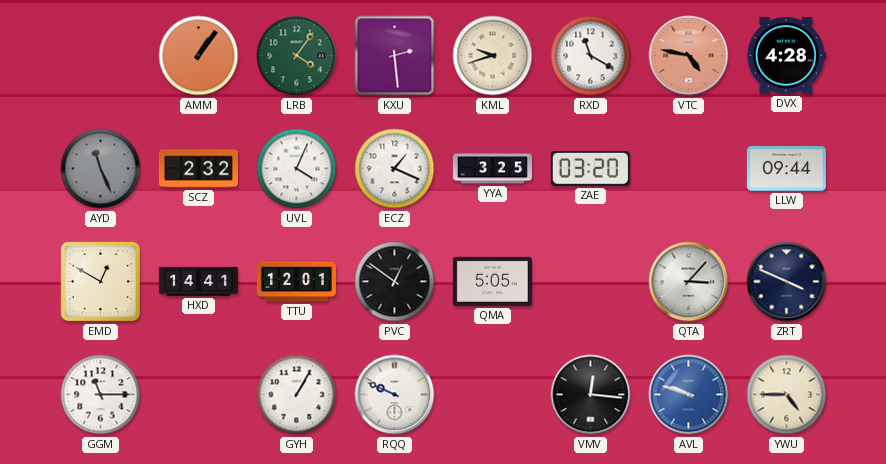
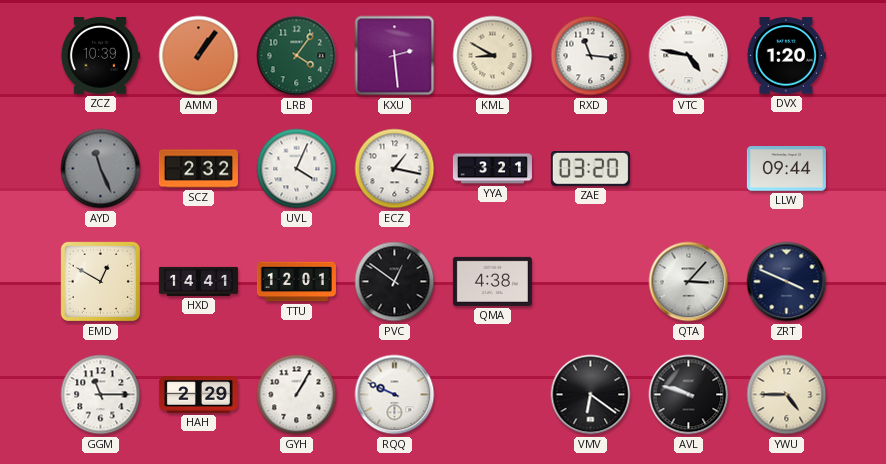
ZCZ: none -> 10:39
KML: 9:42 -> 8:50
RXD: 11:20 -> 11:16
VTC dial: salmon -> white
DVX: 4:28 -> 1:20
ECZ: 1:19 -> 1:17
YYA: 3:25 -> 3:21
QMA: 5:05 -> 4:38
HAH: none -> 2:29
VMV: 12:16 -> 6:21
AVL dial: blue -> black
